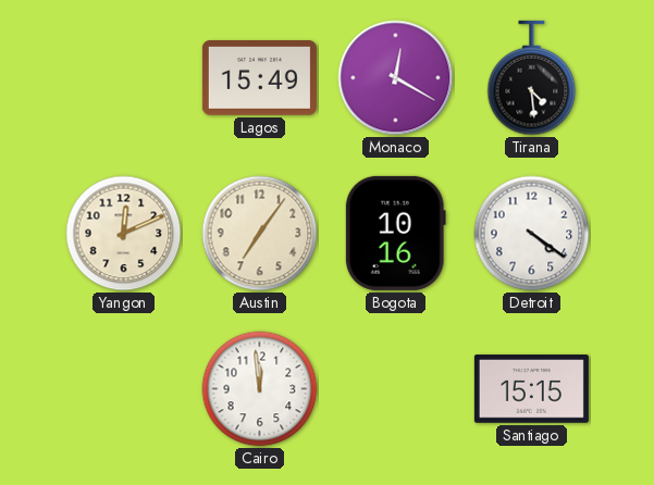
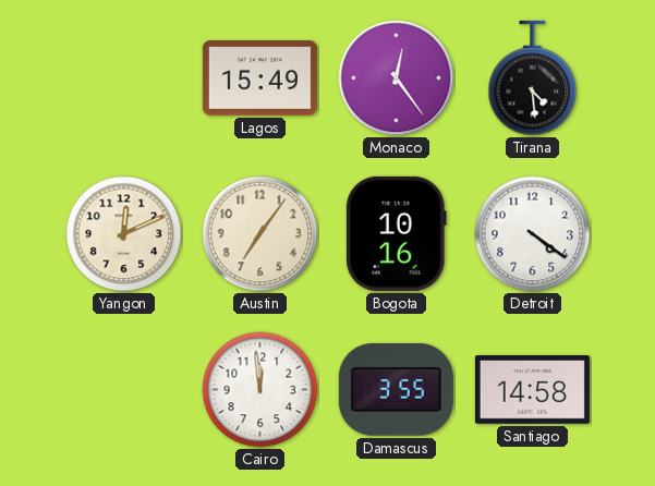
Monaco: 12:20 -> 12:24
Damascus: none -> 3:55
Santiago: 15:15 -> 14:58
